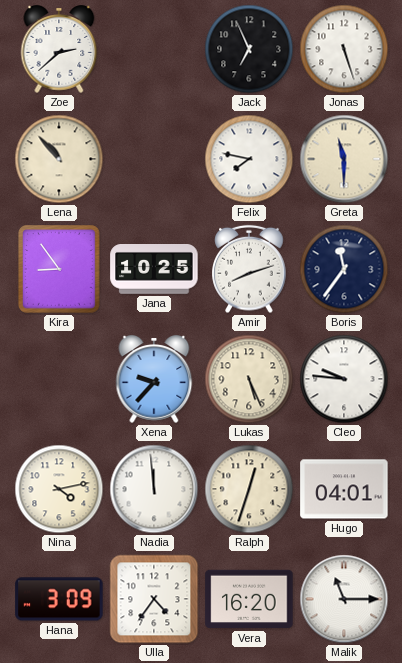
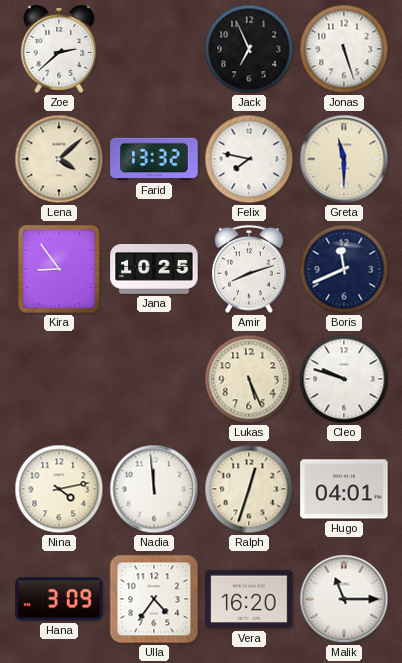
Lena: 10:53 -> 4:08
Farid: none -> 13:32
Boris: 11:36 -> 11:41
Xena: 9:37 -> none
Cleo: 9:46 -> 9:48
